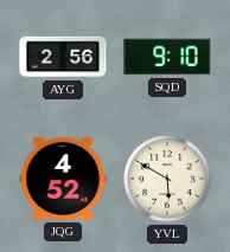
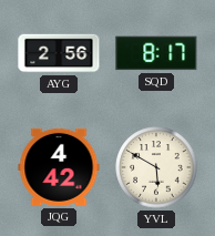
SQD: 9:10 -> 8:17
JQG: 4:52 -> 4:42
